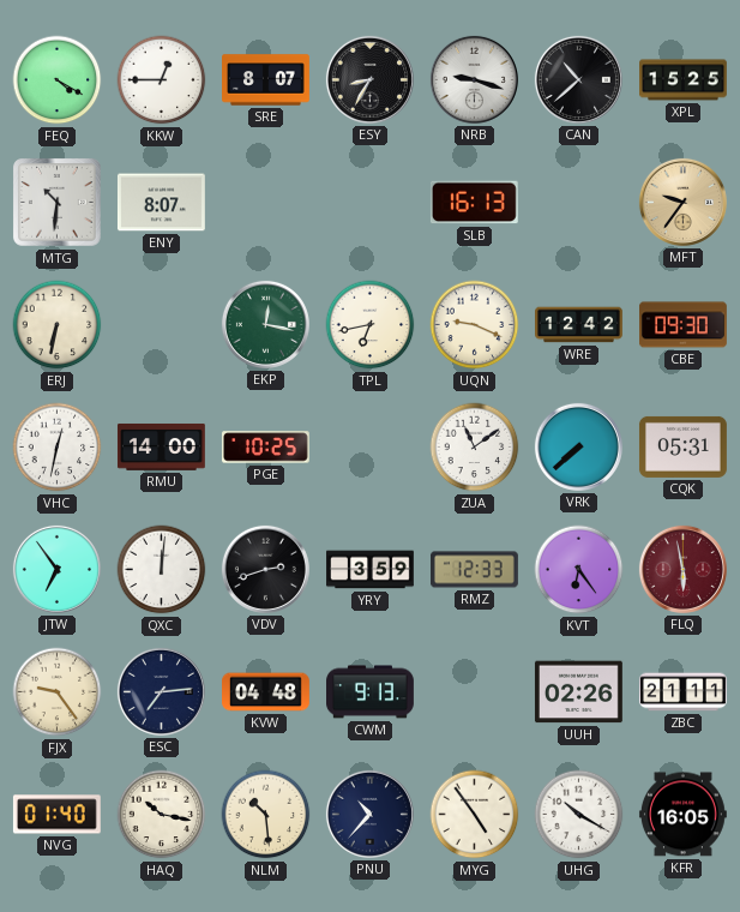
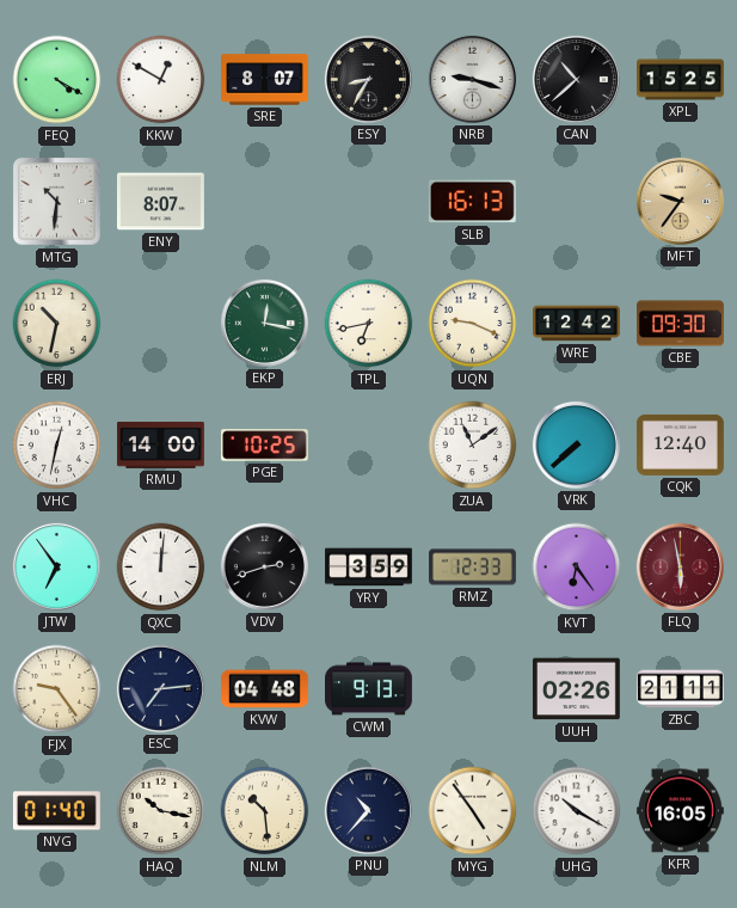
KKW: 12:45 -> 12:50
ERJ: 6:32 -> 10:32
CQK: 05:31 -> 12:40
